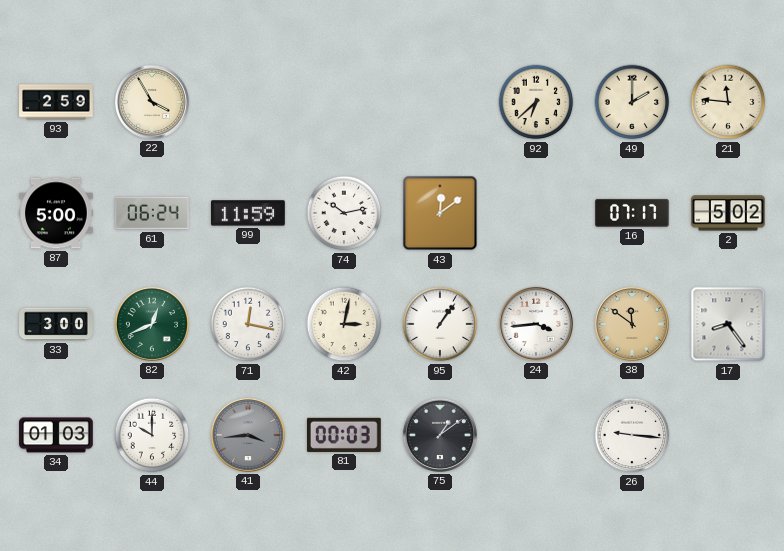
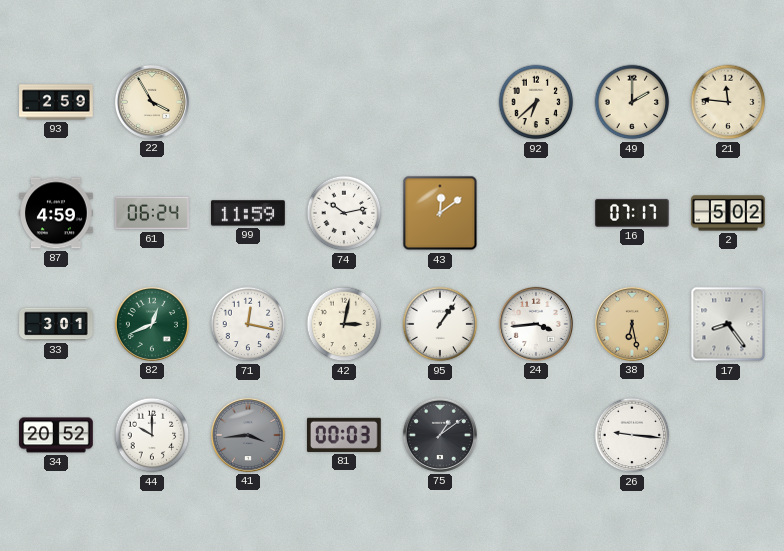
87: 5:00 -> 4:59
33: 3:00 -> 3:01
38: 11:51 -> 6:28
34: 01:03 -> 20:52
